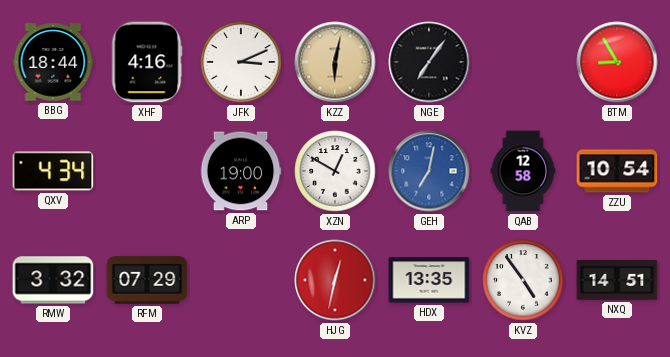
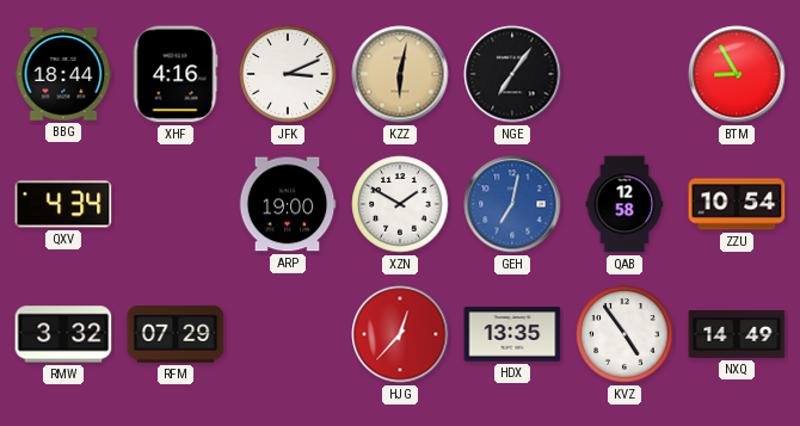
XZN: 12:50 -> 1:50
HJG: 12:32 -> 12:37
NXQ: 14:51 -> 14:49
